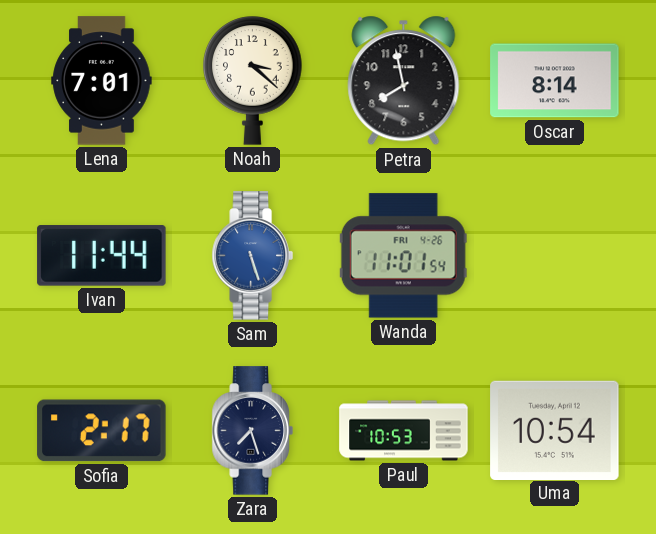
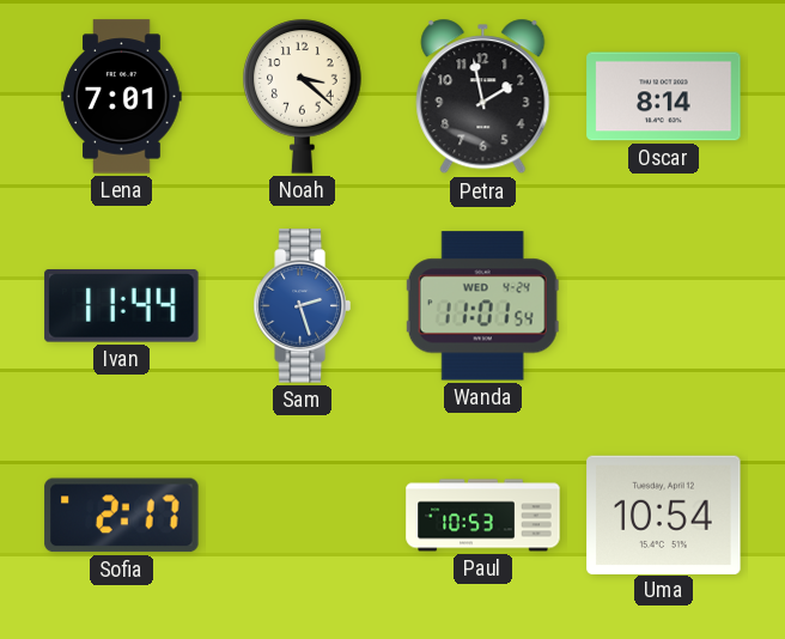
Petra: 7:58 -> 1:58
Sam: 5:27 -> 2:27
Wanda date: FRI 4-26 -> WED 4-24
Zara: 7:27 -> none
